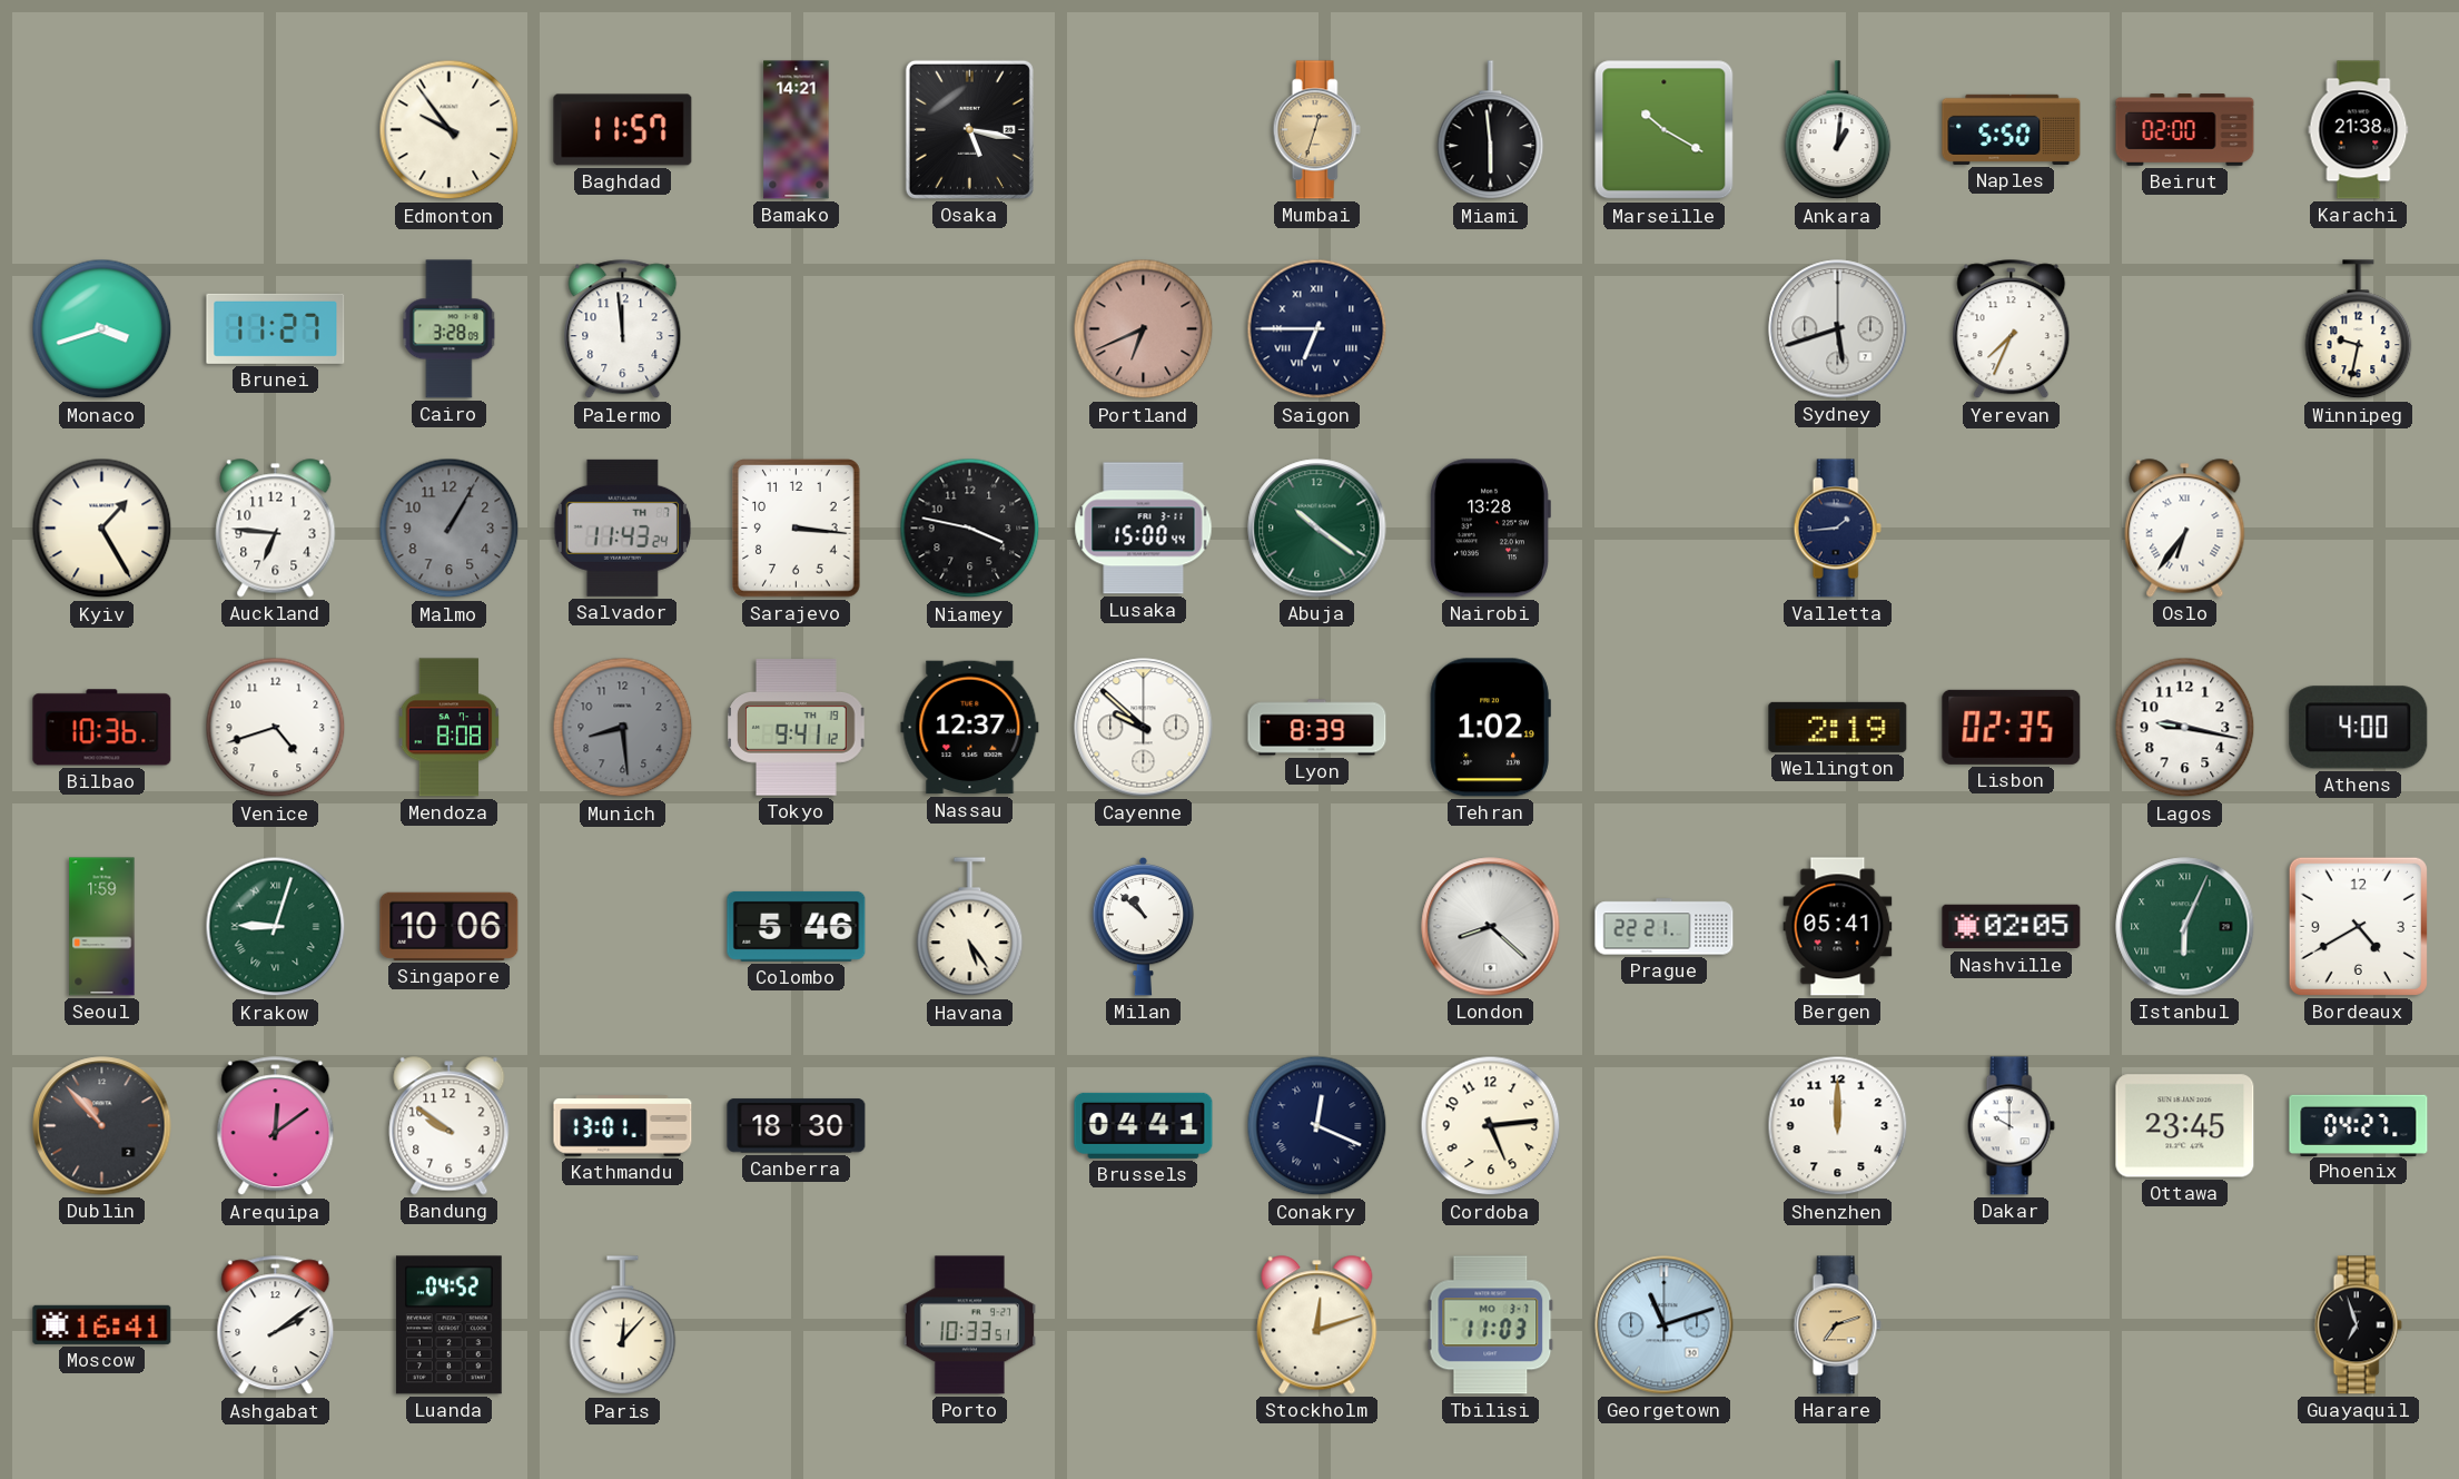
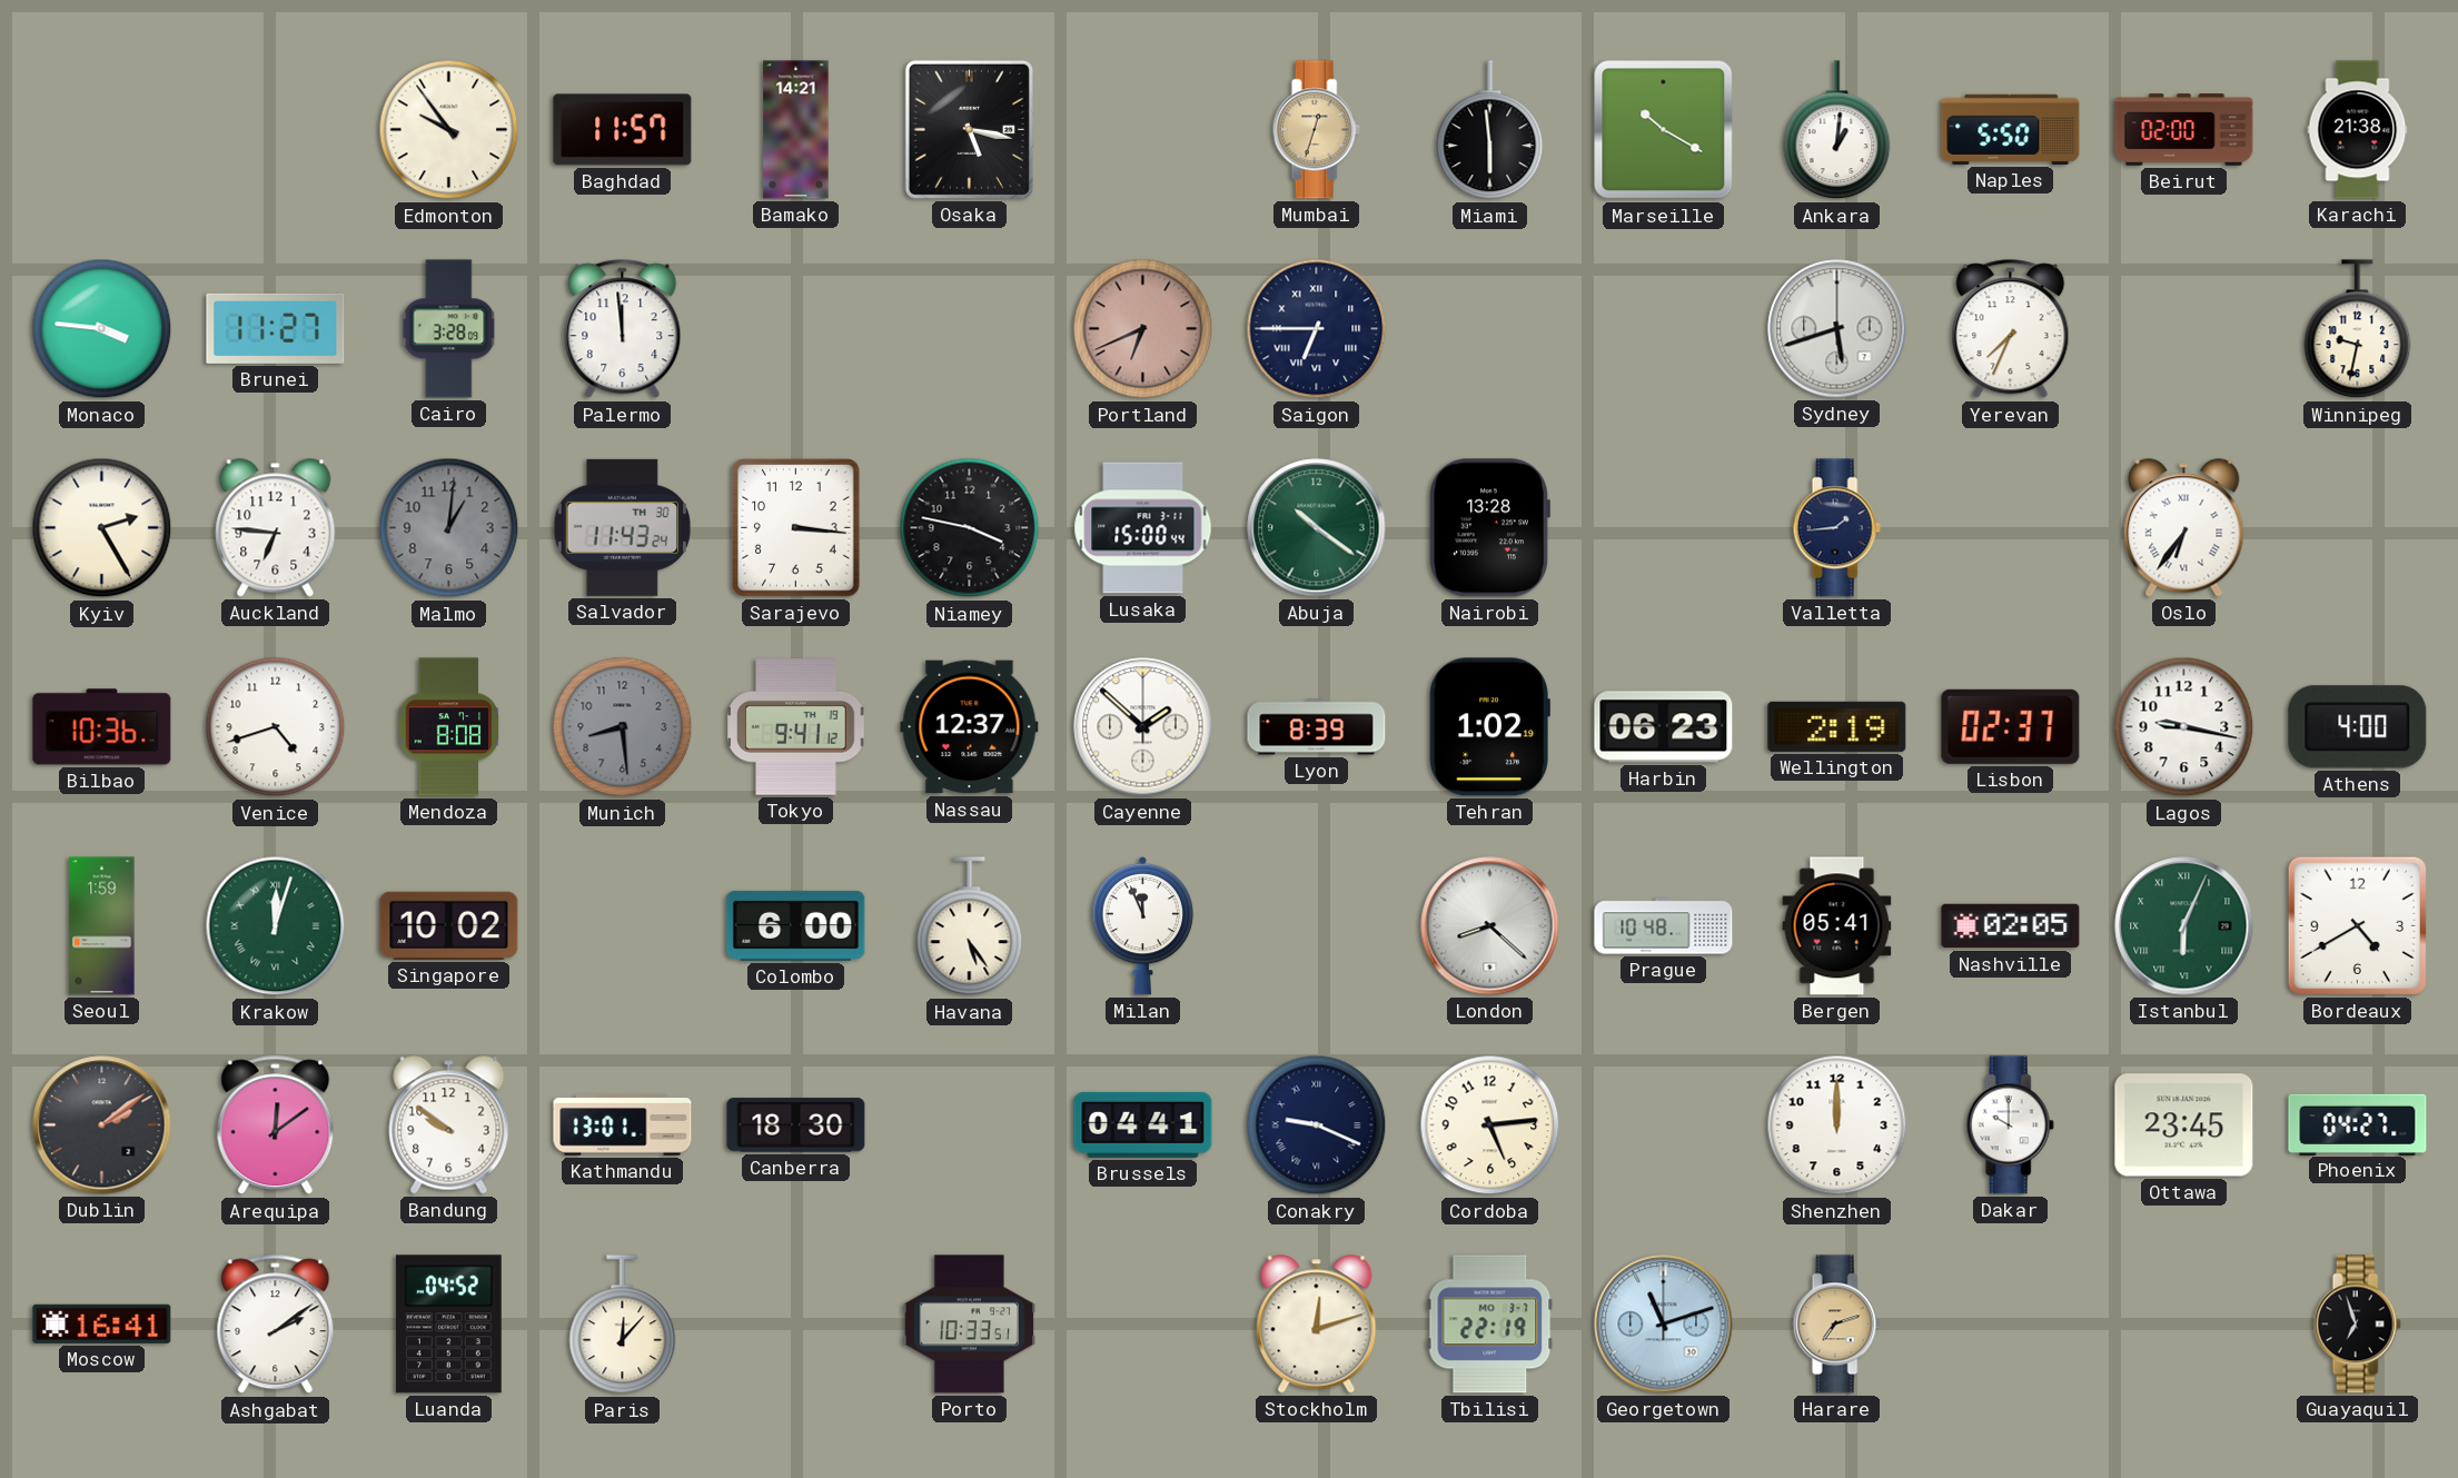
Monaco: 3:42 -> 3:46
Kyiv: 1:25 -> 2:25
Malmo: 1:05 -> 1:01
Salvador date: TH 7 -> TH 30
Cayenne: 9:52 -> 1:52
Harbin: none -> 06:23
Lisbon: 02:35 -> 02:37
Krakow: 9:03 -> 12:03
Singapore: 10:06 -> 10:02
Colombo: 5:46 -> 6:00
Milan: 10:52 -> 11:56
Prague: 22:21 -> 10:48
Dublin: 10:53 -> 2:09
Conakry: 12:19 -> 9:19
Tbilisi: 11:03 -> 22:19
